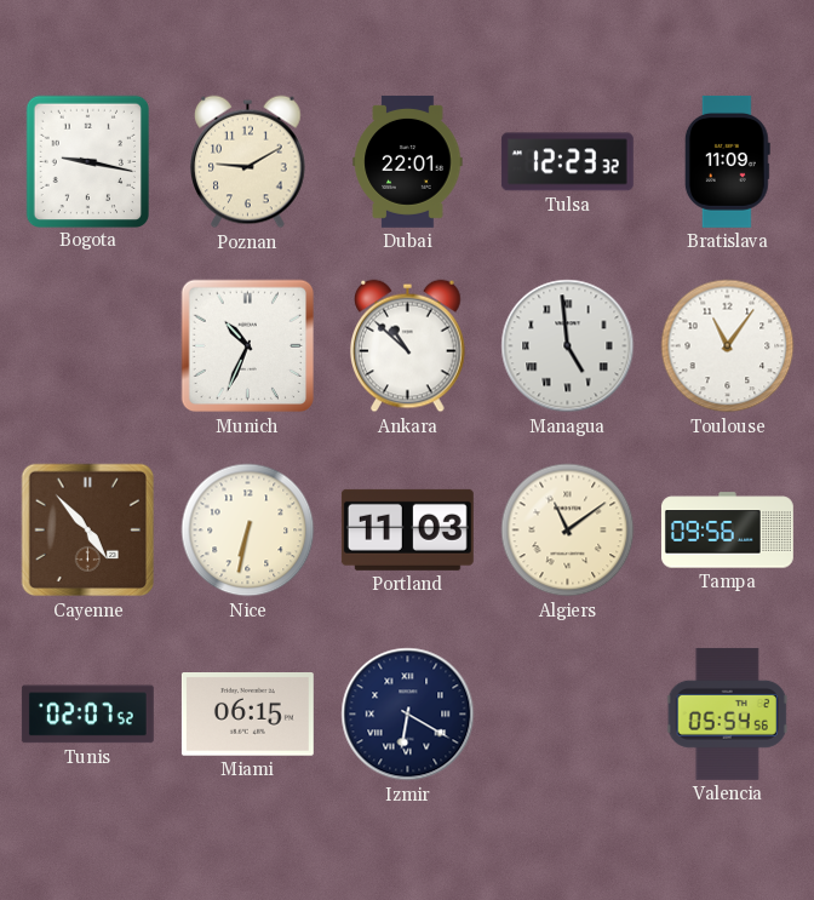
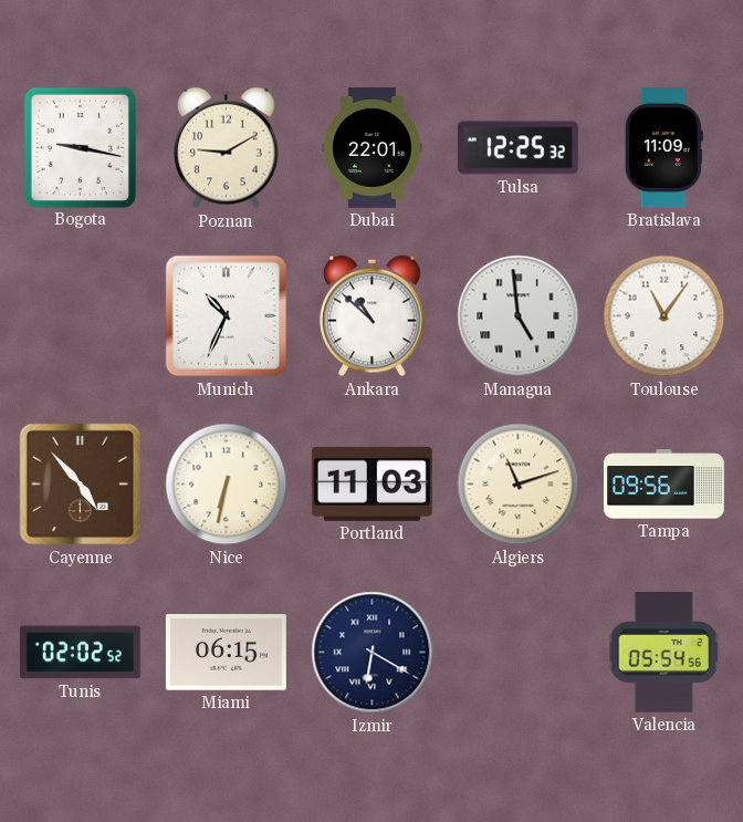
Tulsa: 12:23 -> 12:25
Algiers: 11:09 -> 11:12
Tunis: 02:07 -> 02:02
